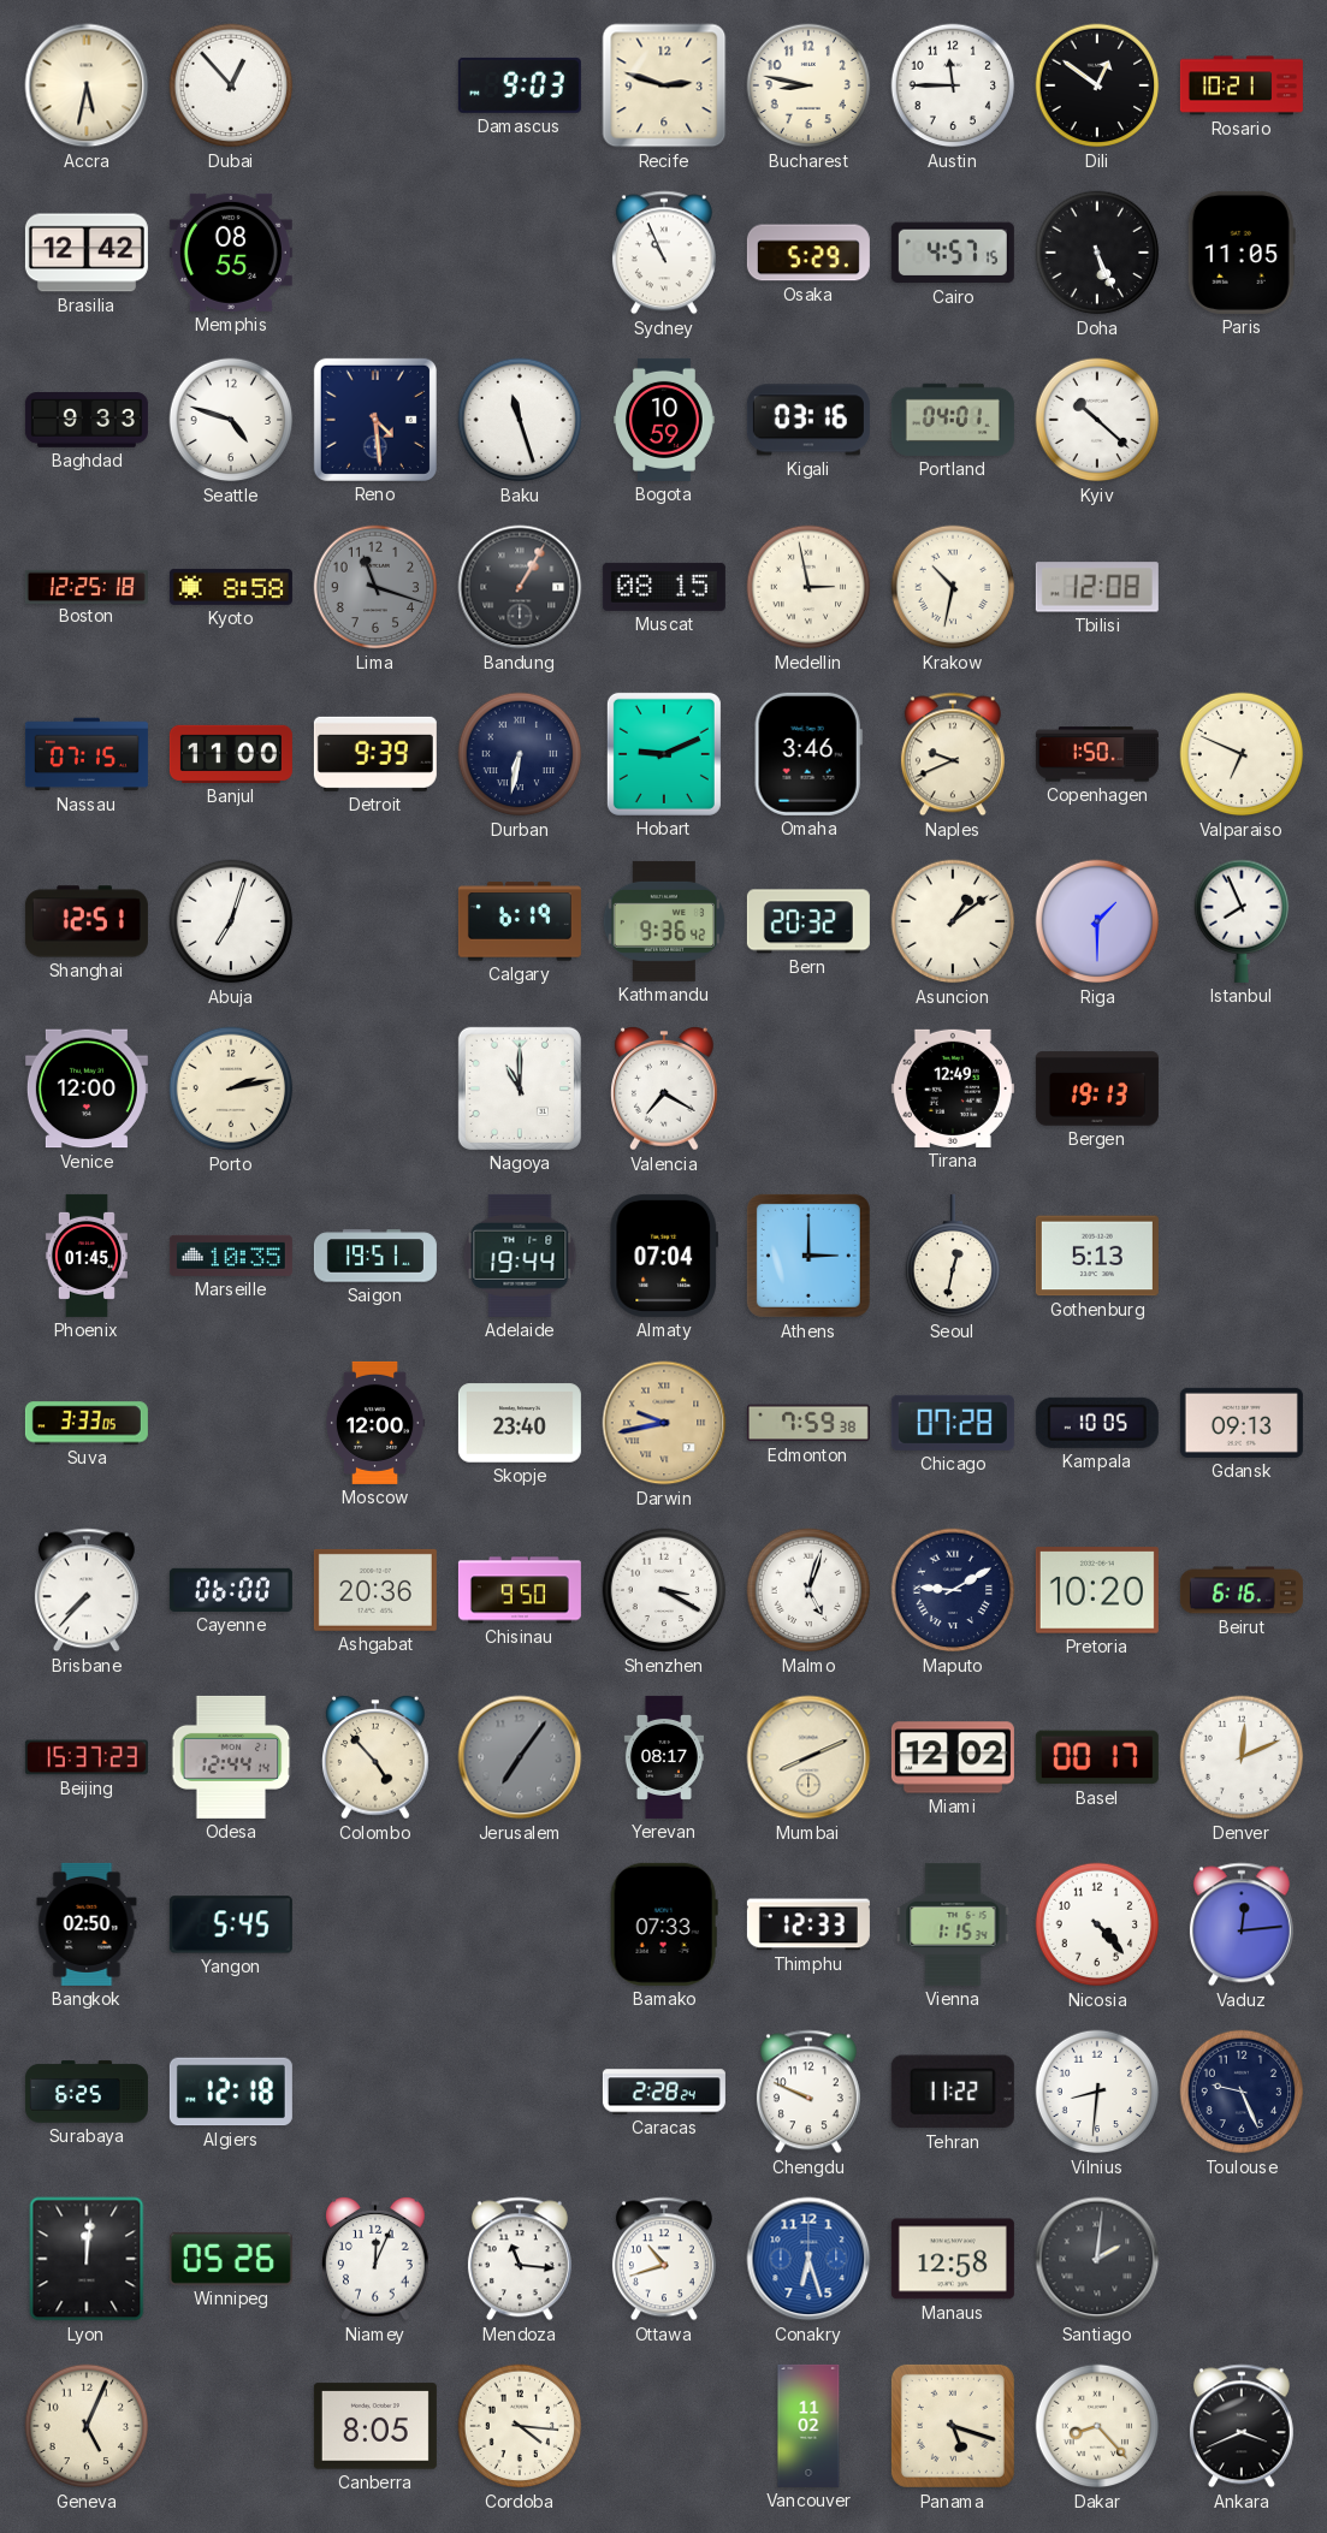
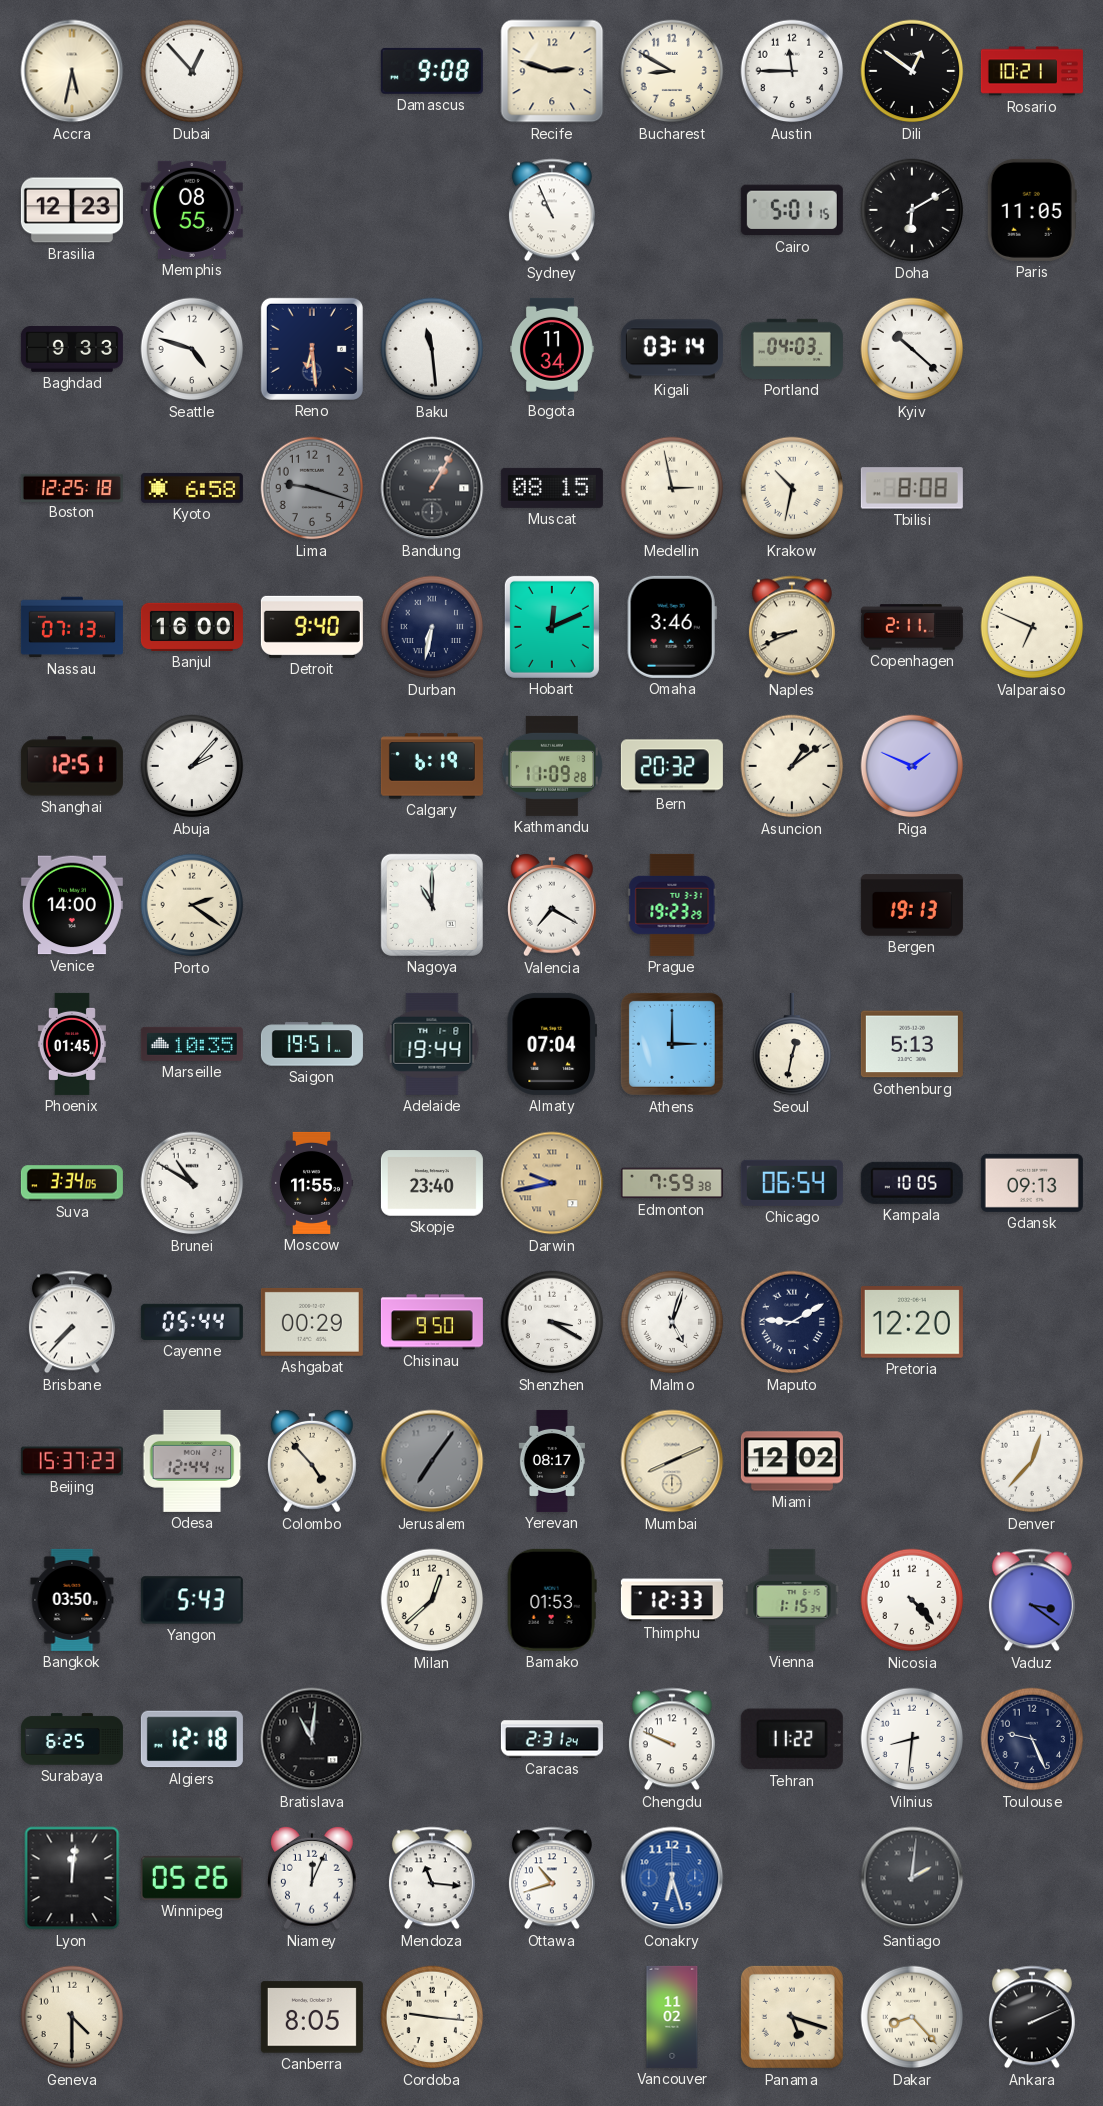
Damascus: 9:03 -> 9:08
Bucharest: 8:47 -> 8:50
Brasilia: 12:42 -> 12:23
Osaka: 5:29 -> none
Cairo: 4:57 -> 5:01
Doha: 5:26 -> 6:10
Reno: 4:29 -> 6:29
Baku: 11:27 -> 11:29
Bogota: 10:59 -> 11:34
Kigali: 03:16 -> 03:14
Portland: 04:01 -> 04:03
Kyoto: 8:58 -> 6:58
Lima: 11:18 -> 9:18
Tbilisi: 12:08 -> 8:08
Nassau: 07:15 -> 07:13
Banjul: 11:00 -> 16:00
Detroit: 9:39 -> 9:40
Hobart: 9:11 -> 12:11
Naples: 9:41 -> 8:41
Copenhagen: 1:50 -> 2:11
Abuja: 7:03 -> 2:07
Kathmandu: 9:36 -> 11:09
Riga: 1:30 -> 1:49
Istanbul: 7:56 -> none
Venice: 12:00 -> 14:00
Porto: 2:13 -> 2:21
Prague: none -> 19:23
Tirana: 12:49 -> none
Suva: 3:33 -> 3:34
Brunei: none -> 10:50
Moscow: 12:00 -> 11:55
Chicago: 07:28 -> 06:54
Cayenne: 06:00 -> 05:44
Ashgabat: 20:36 -> 00:29
Pretoria: 10:20 -> 12:20
Beirut: 6:16 -> none
Basel: 00:17 -> none
Denver: 12:11 -> 12:37
Bangkok: 02:50 -> 03:50
Yangon: 5:45 -> 5:43
Milan: none -> 12:38
Bamako: 07:33 -> 01:53
Vaduz: 12:14 -> 3:21
Bratislava: none -> 11:01
Caracas: 2:28 -> 2:31
Manaus: 12:58 -> none
Geneva: 5:04 -> 4:30
Cordoba: 4:16 -> 9:16
Ankara: 3:41 -> 2:11
